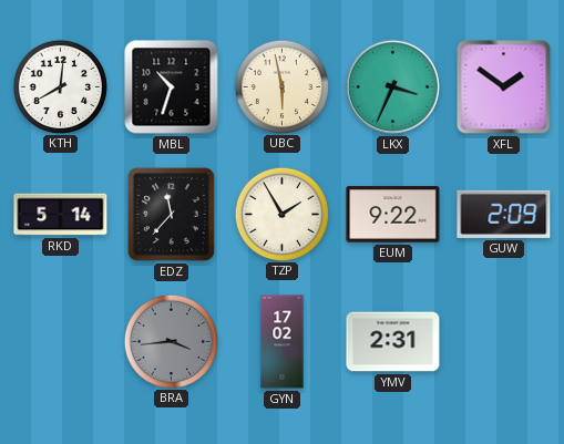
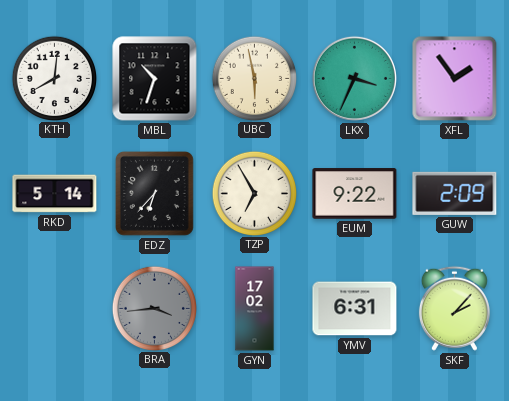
XFL: 1:51 -> 1:54
EDZ: 11:37 -> 6:37
TZP: 1:55 -> 6:55
YMV: 2:31 -> 6:31
SKF: none -> 2:07
